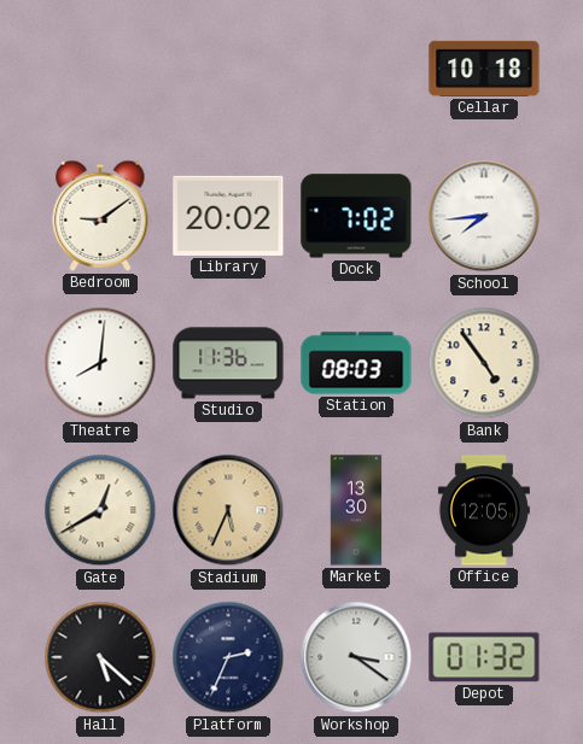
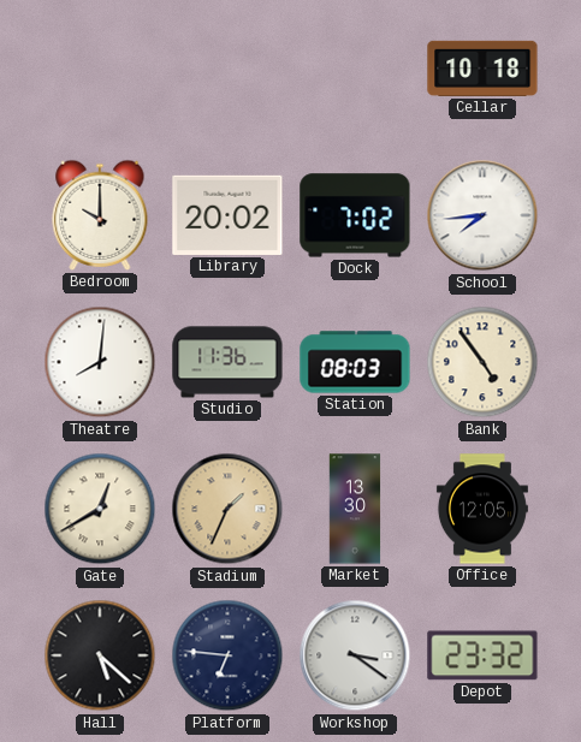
Bedroom: 9:09 -> 10:00
Stadium: 5:34 -> 1:34
Platform: 2:34 -> 6:46
Depot: 01:32 -> 23:32
